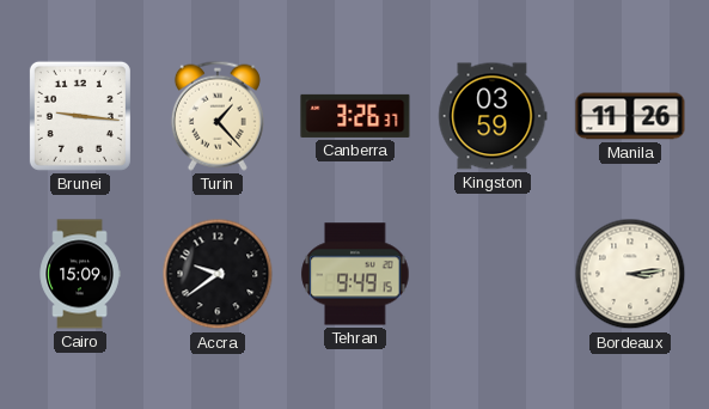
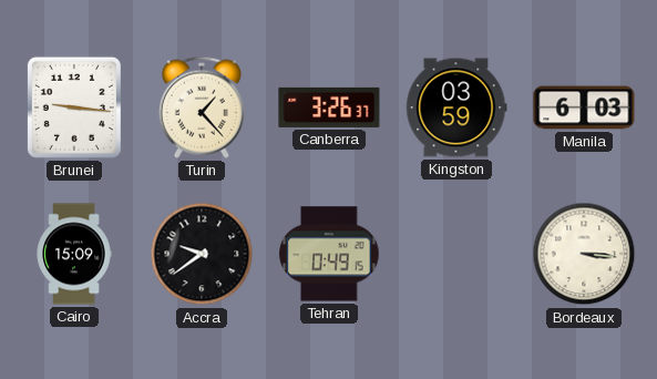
Manila: 11:26 -> 6:03
Tehran: 9:49 -> 0:49
Bordeaux: 3:14 -> 3:16
